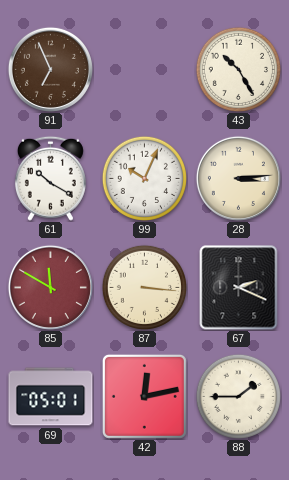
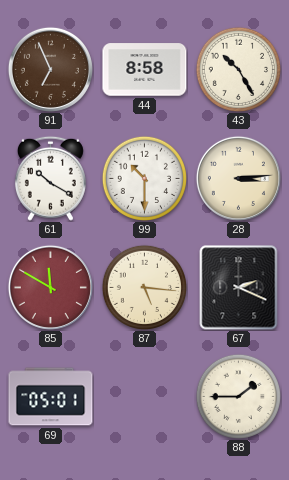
44: none -> 8:58
99: 10:04 -> 10:30
87: 3:16 -> 5:16
42: 12:13 -> none
